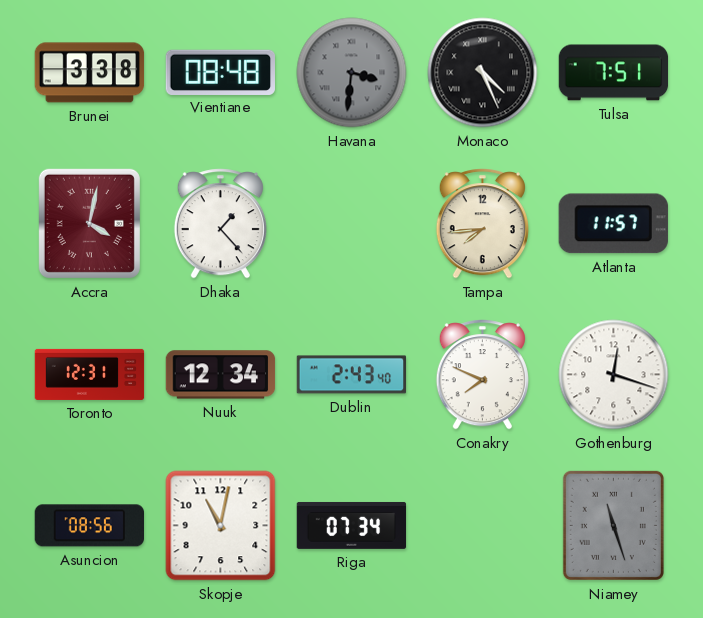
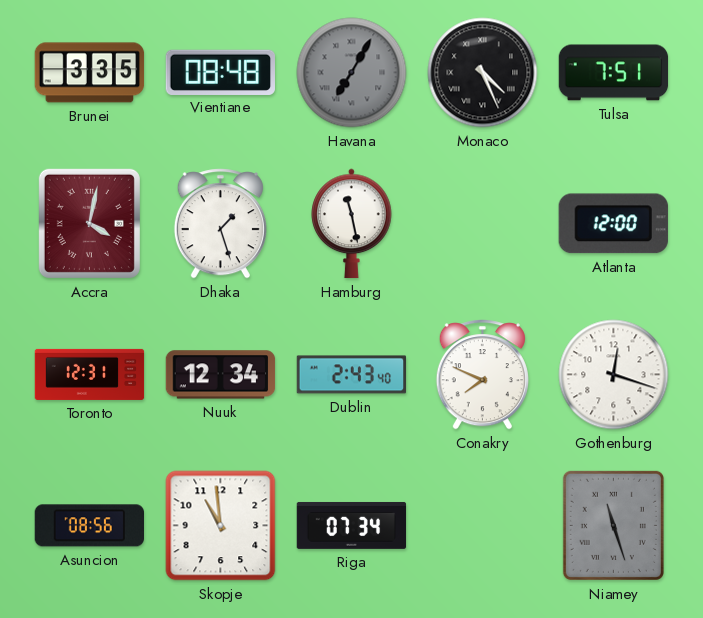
Brunei: 3:38 -> 3:35
Havana: 3:31 -> 7:05
Dhaka: 1:23 -> 1:27
Hamburg: none -> 11:28
Tampa: 7:44 -> none
Atlanta: 11:57 -> 12:00
Skopje: 11:02 -> 10:59
